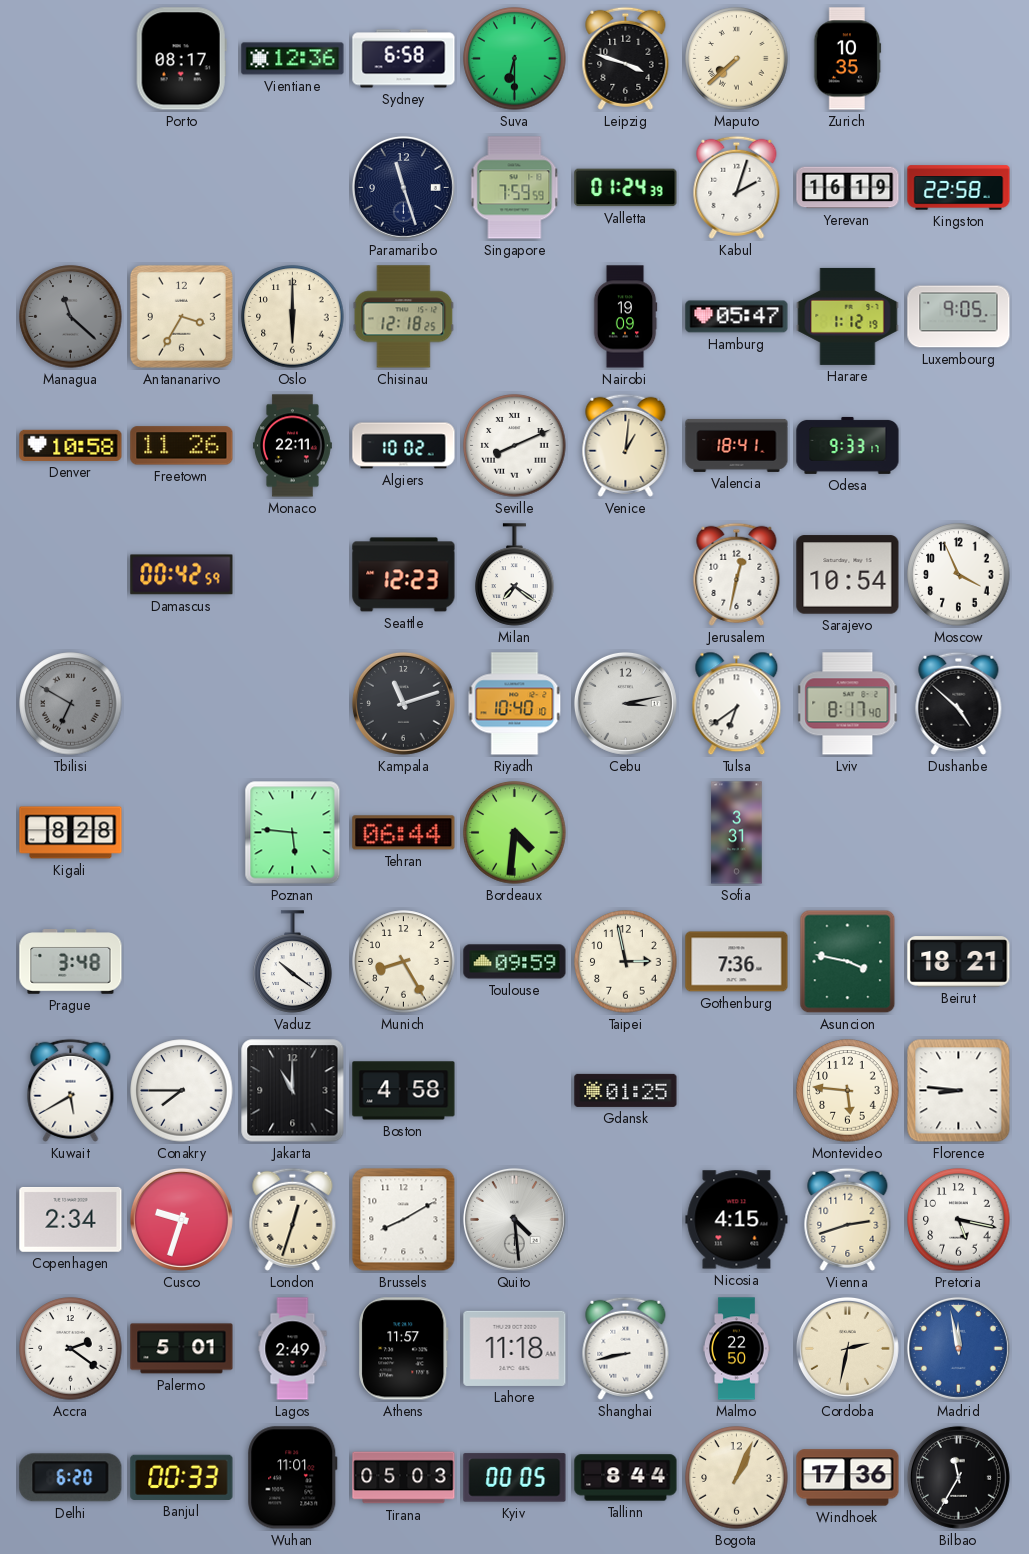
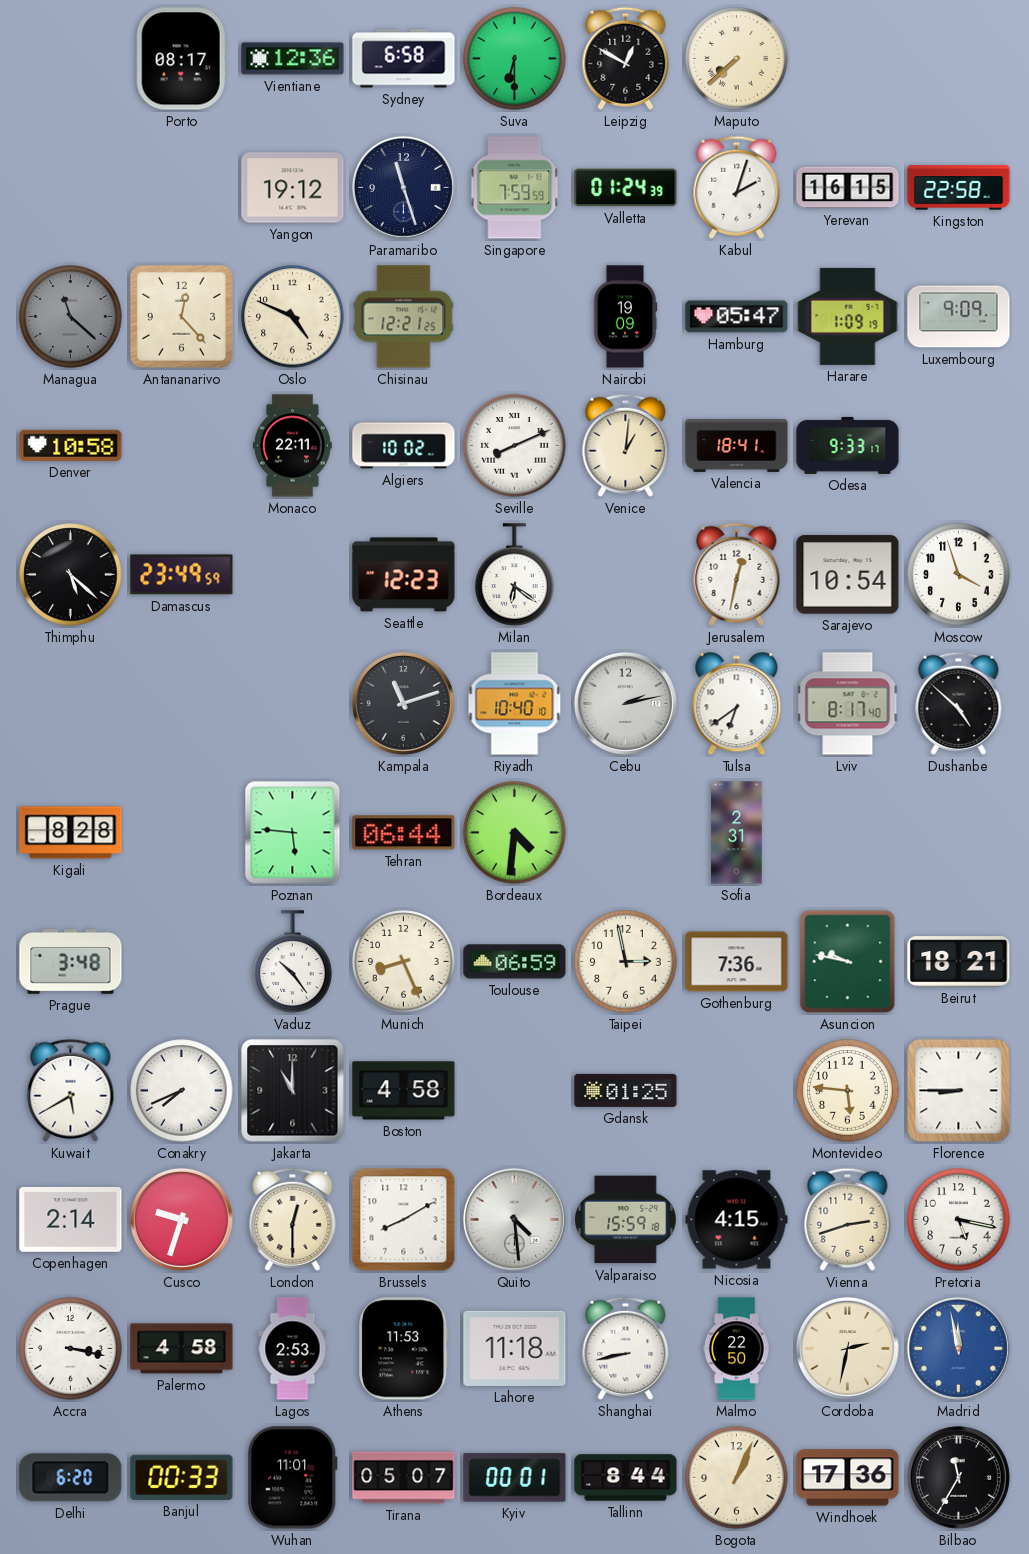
Leipzig: 3:48 -> 12:50
Zurich: 10:35 -> none
Yangon: none -> 19:12
Yerevan: 16:19 -> 16:15
Antananarivo: 3:35 -> 12:23
Oslo: 6:00 -> 4:49
Chisinau: 12:18 -> 12:21
Harare: 1:12 -> 1:09
Luxembourg: 9:05 -> 9:09
Freetown: 11:26 -> none
Thimphu: none -> 5:22
Damascus: 00:42 -> 23:49
Milan: 7:21 -> 6:21
Moscow: 3:56 -> 3:57
Tbilisi: 6:50 -> none
Cebu: 3:13 -> 2:13
Sofia: 3:31 -> 2:31
Vaduz: 10:21 -> 10:24
Munich: 8:25 -> 8:26
Toulouse: 09:59 -> 06:59
Asuncion: 3:47 -> 9:47
Conakry: 7:45 -> 7:41
Florence: 8:46 -> 8:45
Copenhagen: 2:34 -> 2:14
London: 12:33 -> 12:30
Valparaiso: none -> 15:59
Accra: 2:21 -> 3:17
Palermo: 5:01 -> 4:58
Lagos: 2:49 -> 2:53
Athens: 11:57 -> 11:53
Tirana: 05:03 -> 05:07
Kyiv: 00:05 -> 00:01
